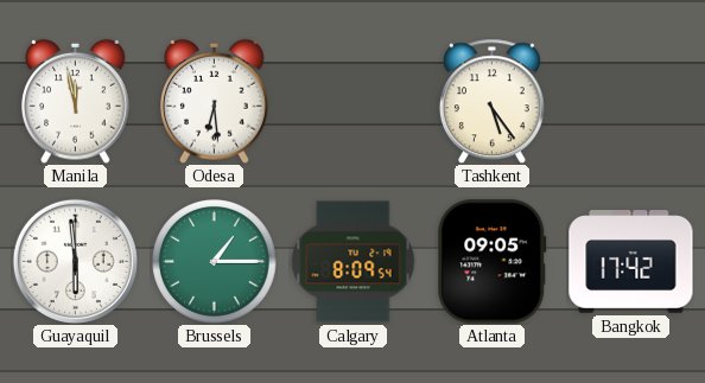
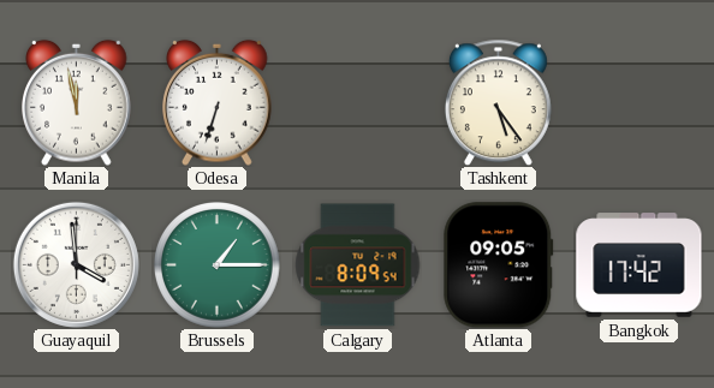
Odesa: 6:29 -> 6:33
Guayaquil: 5:59 -> 3:59
